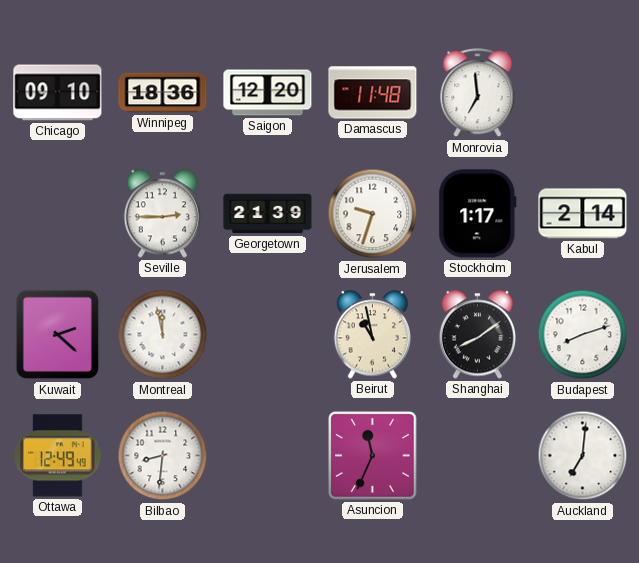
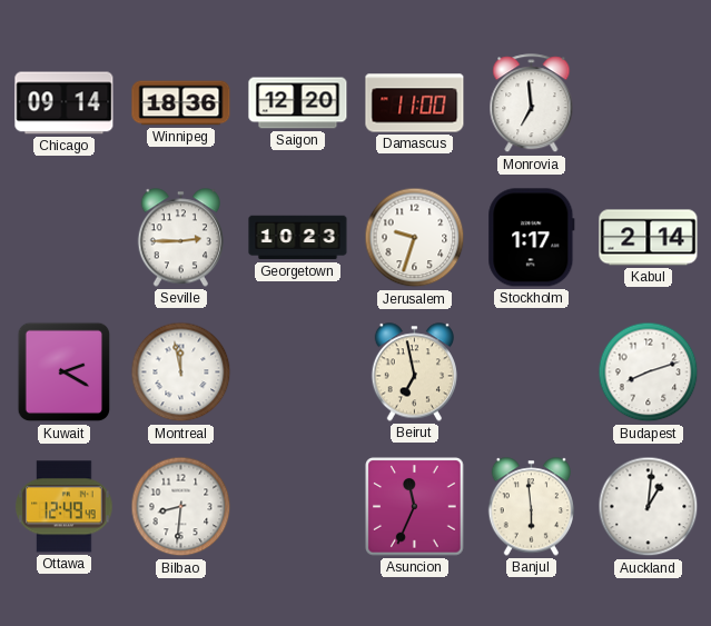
Chicago: 09:10 -> 09:14
Damascus: 11:48 -> 11:00
Georgetown: 21:39 -> 10:23
Kuwait: 2:22 -> 2:20
Beirut: 10:58 -> 6:58
Shanghai: 8:09 -> none
Banjul: none -> 5:59
Auckland: 7:01 -> 1:01
